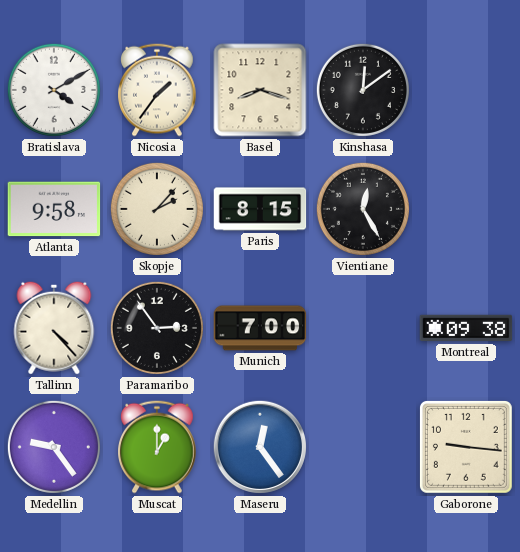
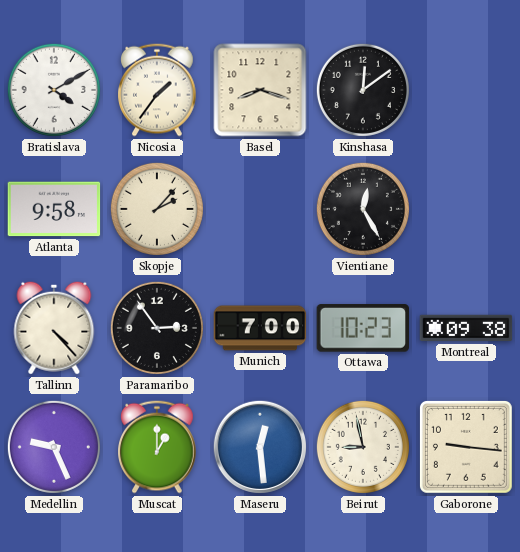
Paris: 8:15 -> none
Ottawa: none -> 10:23
Medellin: 9:24 -> 9:26
Maseru: 12:24 -> 12:29
Beirut: none -> 8:58
